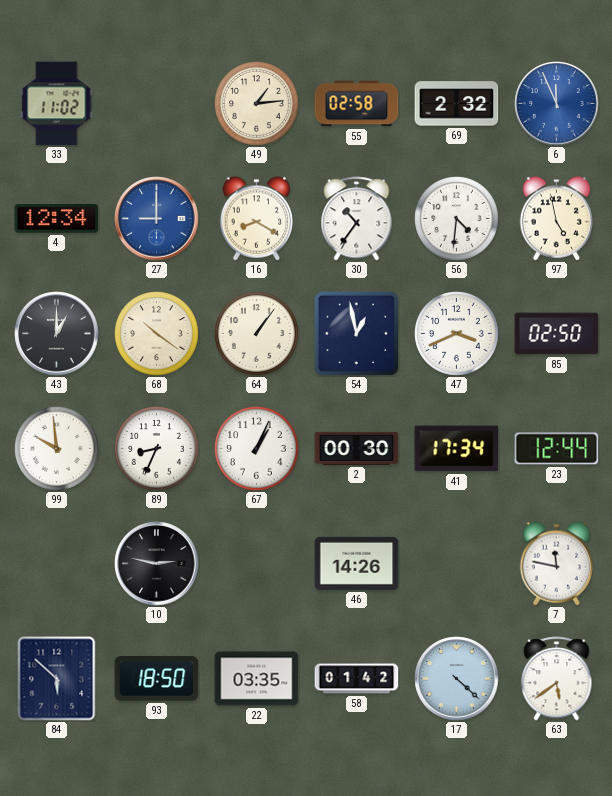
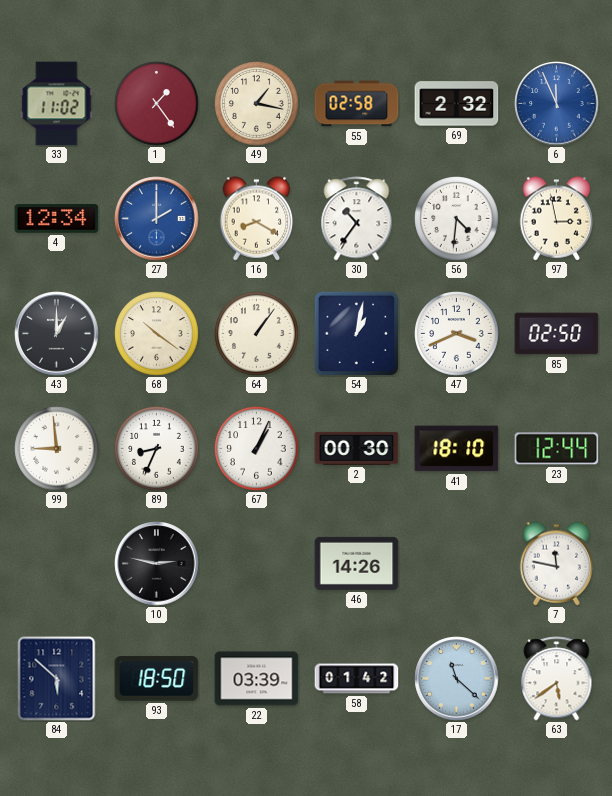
1: none -> 1:24
49: 1:14 -> 1:17
27: 9:00 -> 2:00
97: 4:58 -> 2:58
54: 12:58 -> 1:02
99: 9:59 -> 8:59
41: 17:34 -> 18:10
22: 03:35 -> 03:39
17: 4:22 -> 11:22
